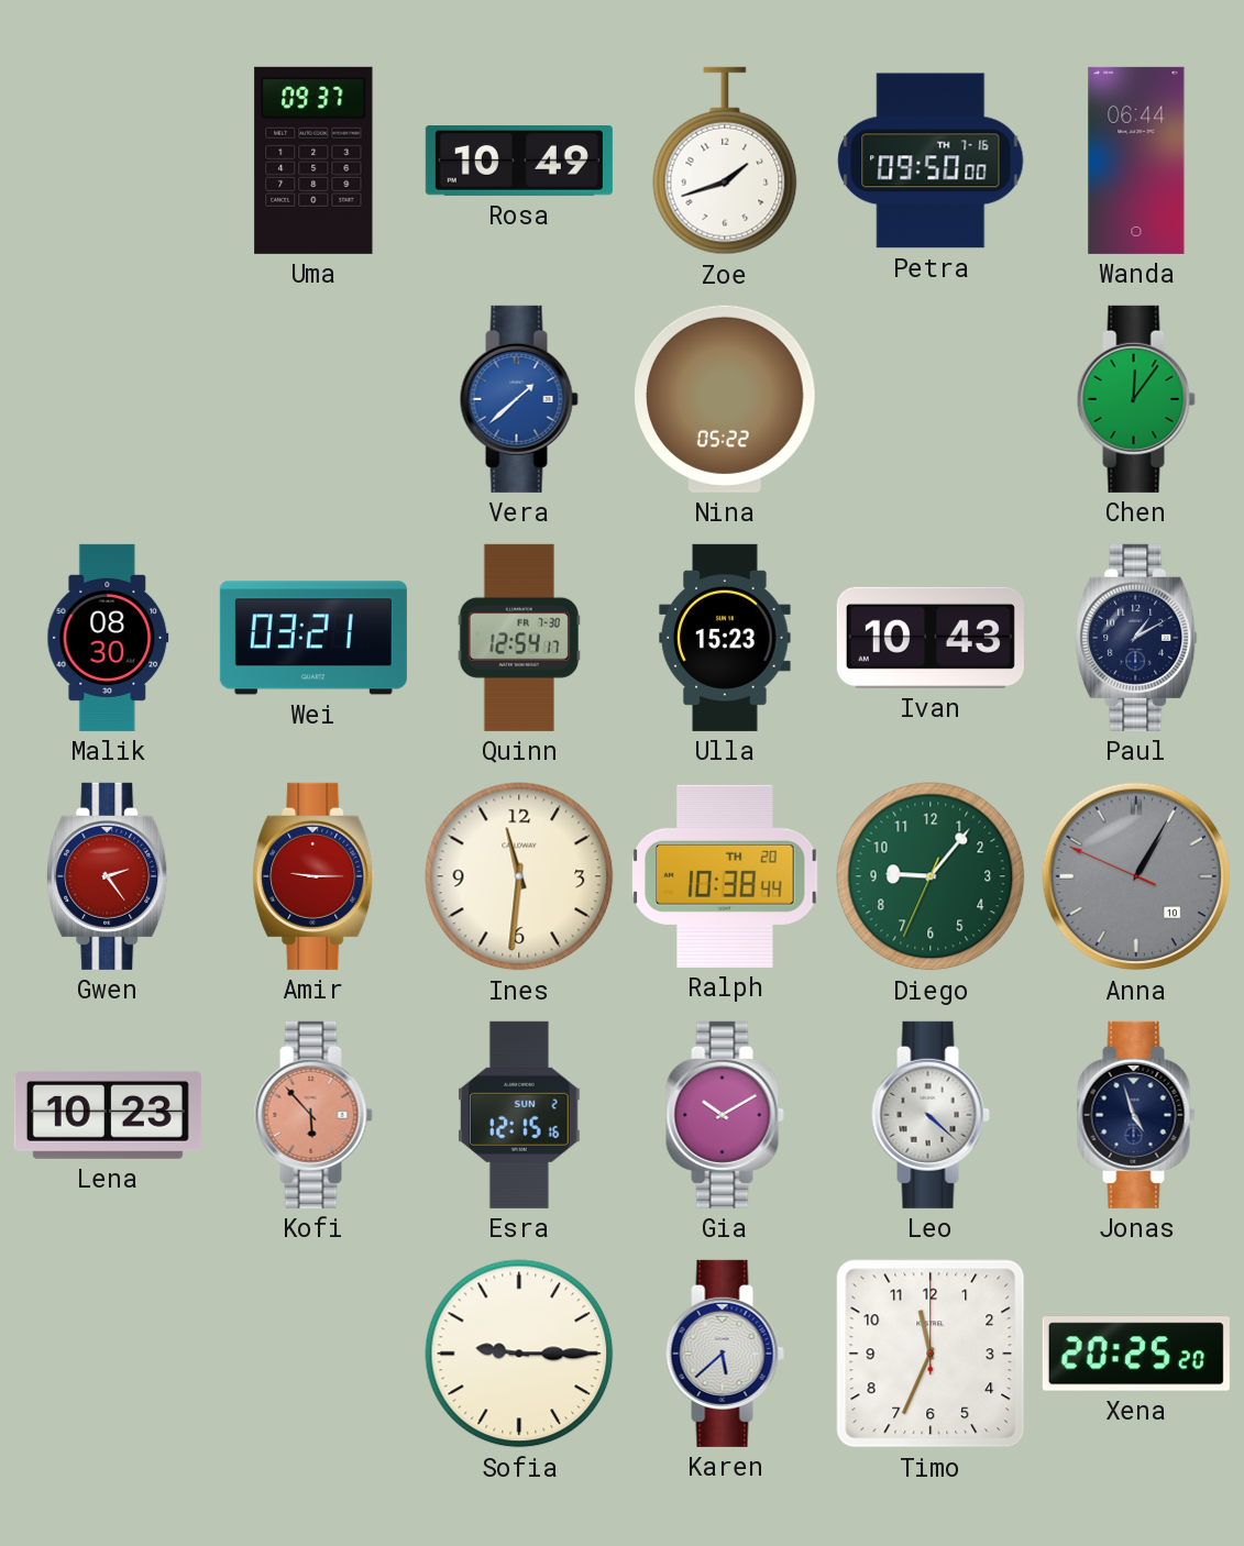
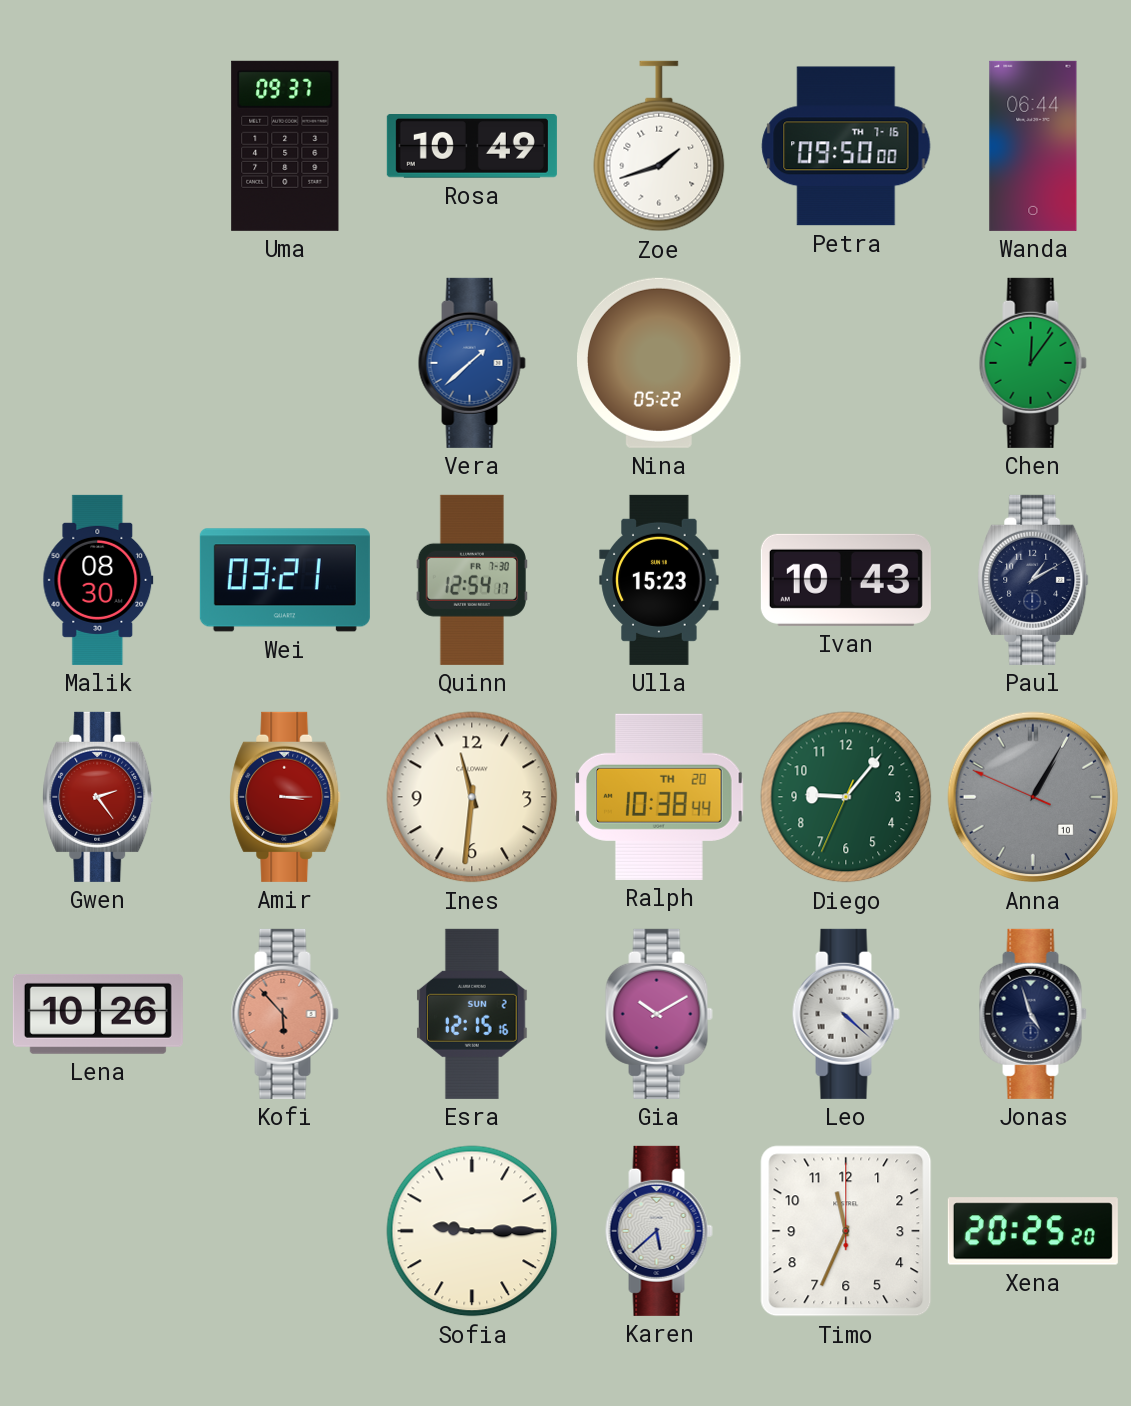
Amir: 9:15 -> 3:15
Lena: 10:23 -> 10:26
